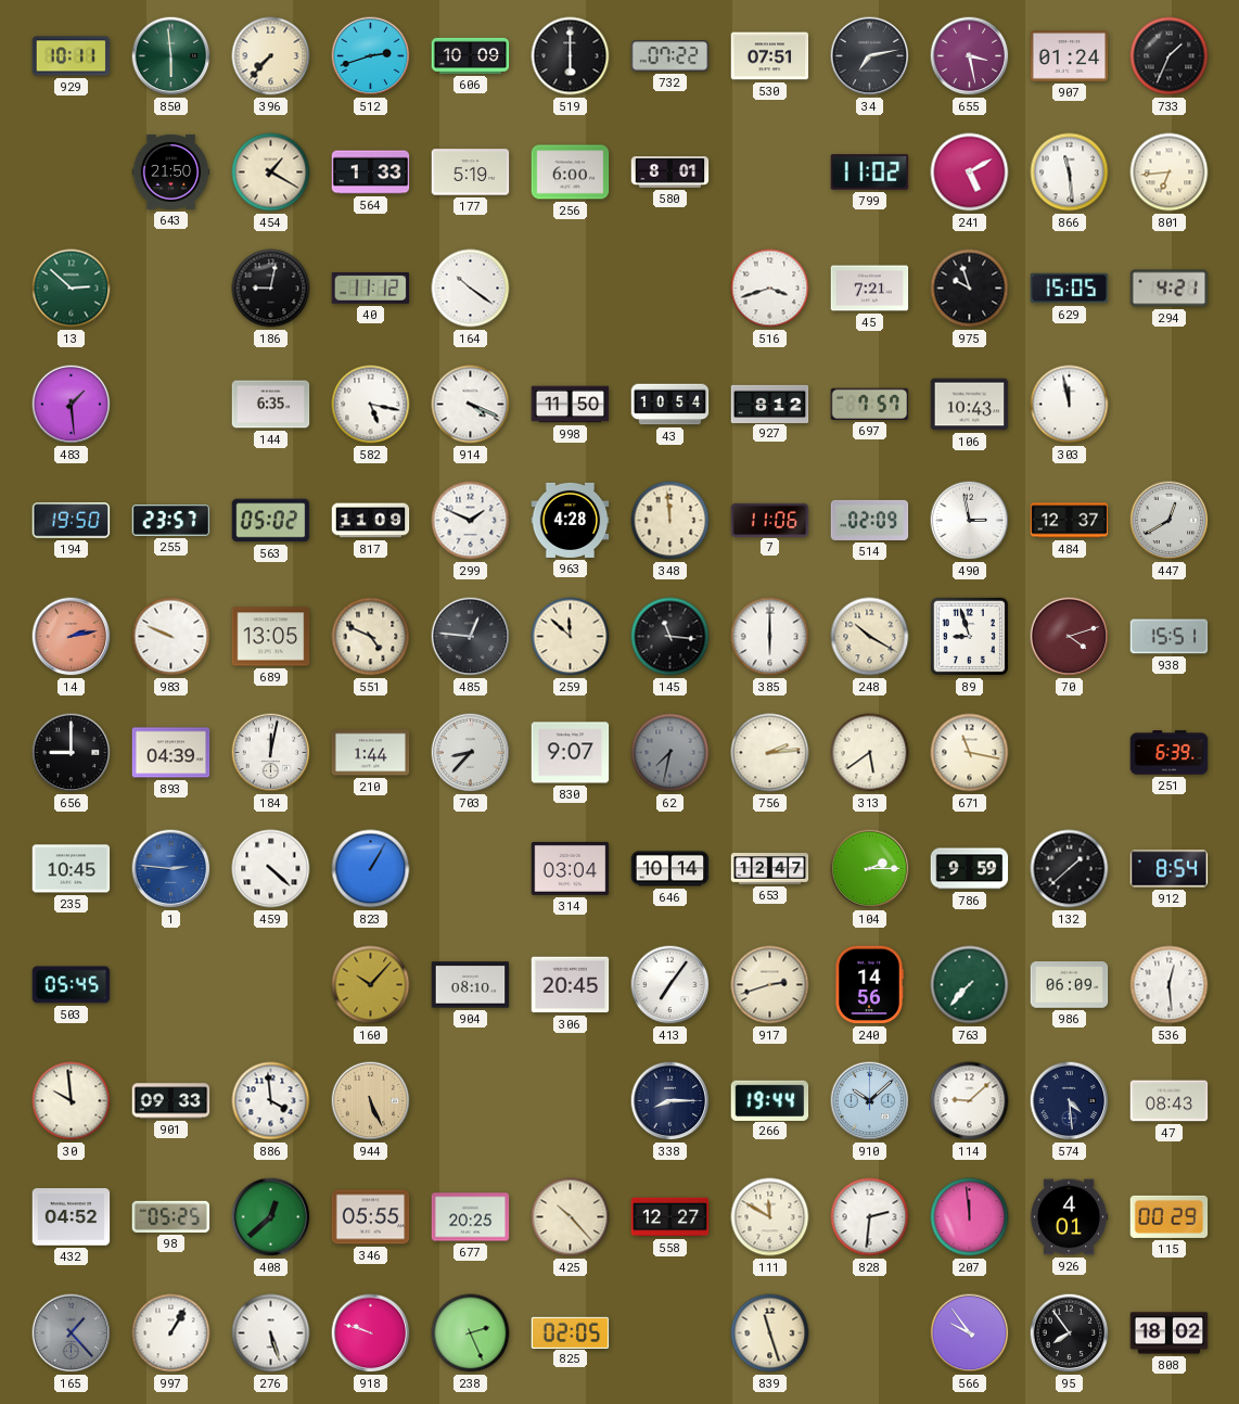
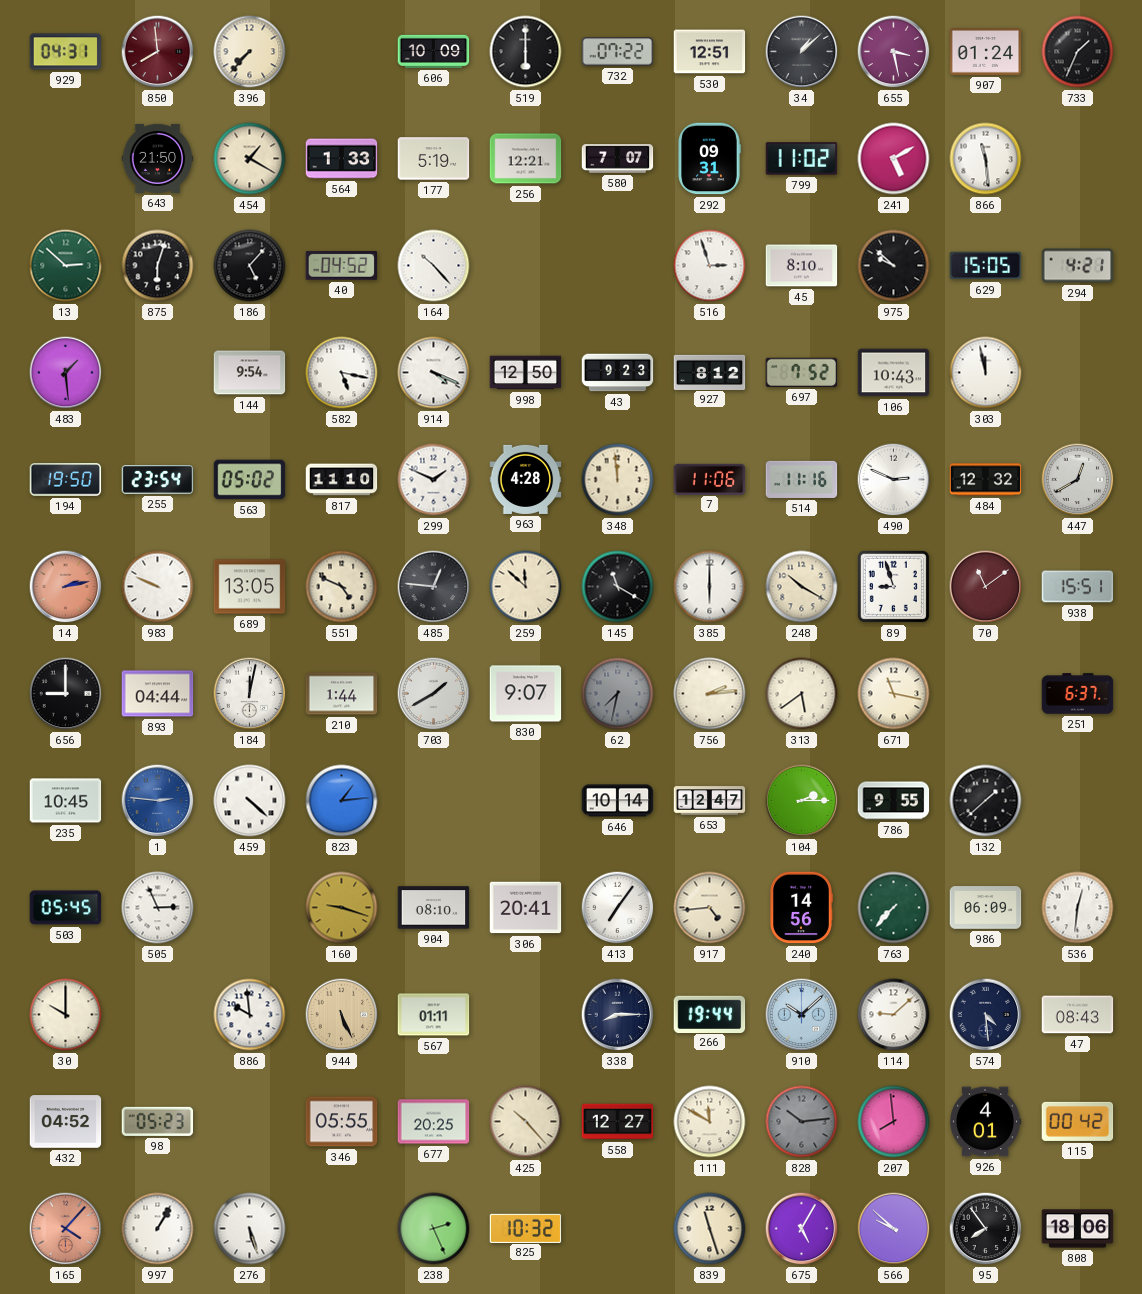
929: 10:11 -> 04:31
850: 5:59 -> 7:59
850 dial: green -> burgundy
512: 2:42 -> none
530: 07:51 -> 12:51
34: 7:13 -> 1:08
256: 6:00 -> 12:21
580: 8:01 -> 7:07
292: none -> 09:31
801: 6:44 -> none
875: none -> 6:03
186: 9:02 -> 5:07
40: 11:12 -> 04:52
164: 10:21 -> 10:23
516: 3:42 -> 2:57
45: 7:21 -> 8:10
975: 9:57 -> 9:52
144: 6:35 -> 9:54
998: 11:50 -> 12:50
43: 10:54 -> 9:23
697: 7:57 -> 7:52
255: 23:57 -> 23:54
817: 11:09 -> 11:10
514: 02:09 -> 11:16
490: 2:58 -> 2:49
484: 12:37 -> 12:32
145: 11:16 -> 11:20
70: 4:12 -> 11:09
893: 04:39 -> 04:44
703: 8:37 -> 1:40
251: 6:39 -> 6:37
823: 1:05 -> 1:14
314: 03:04 -> none
786: 9:59 -> 9:55
912: 8:54 -> none
505: none -> 2:56
160: 10:07 -> 9:18
306: 20:45 -> 20:41
917: 2:42 -> 4:44
536: 12:29 -> 12:31
30: 9:59 -> 10:00
901: 09:33 -> none
886: 3:59 -> 9:59
567: none -> 01:11
98: 05:25 -> 05:23
408: 12:38 -> none
828: 2:31 -> 10:14
828 dial: white -> grey
207: 11:59 -> 7:59
115: 00:29 -> 00:42
165: 1:23 -> 4:07
165 dial: grey -> salmon
918: 9:48 -> none
825: 02:05 -> 10:32
675: none -> 5:05
566: 9:54 -> 9:52
808: 18:02 -> 18:06
